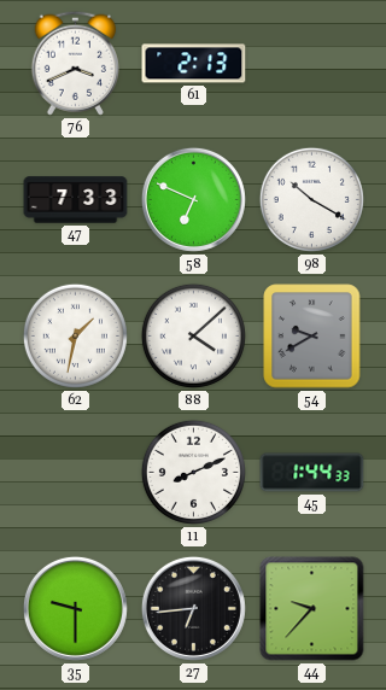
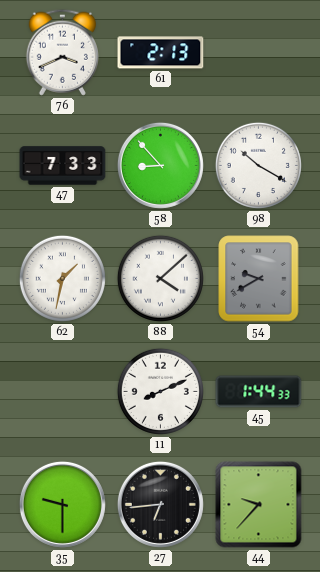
58: 6:49 -> 8:53
